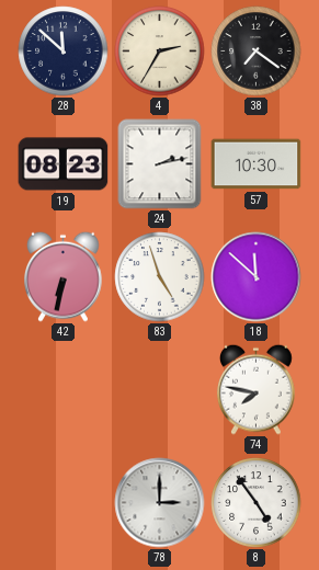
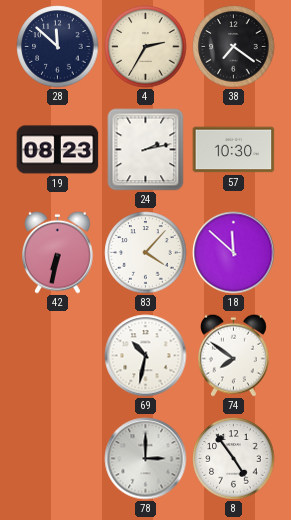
83: 4:57 -> 4:07
69: none -> 10:32
74: 7:47 -> 7:51
